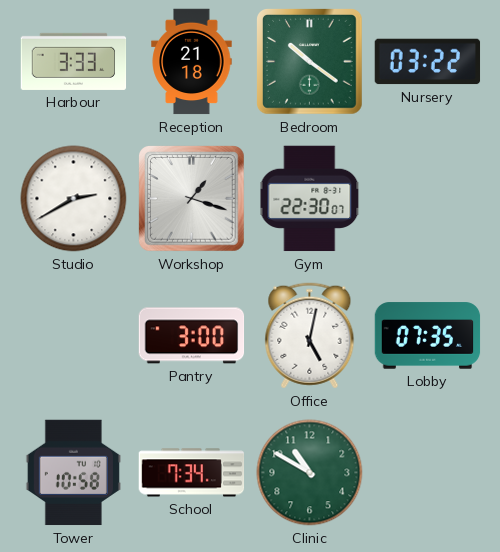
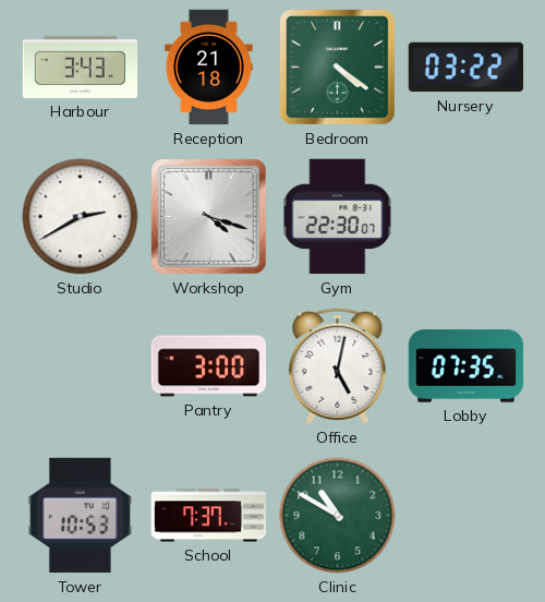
Harbour: 3:33 -> 3:43
Bedroom: 10:21 -> 4:21
Workshop: 1:18 -> 4:18
Tower: 10:58 -> 10:53
School: 7:34 -> 7:37
